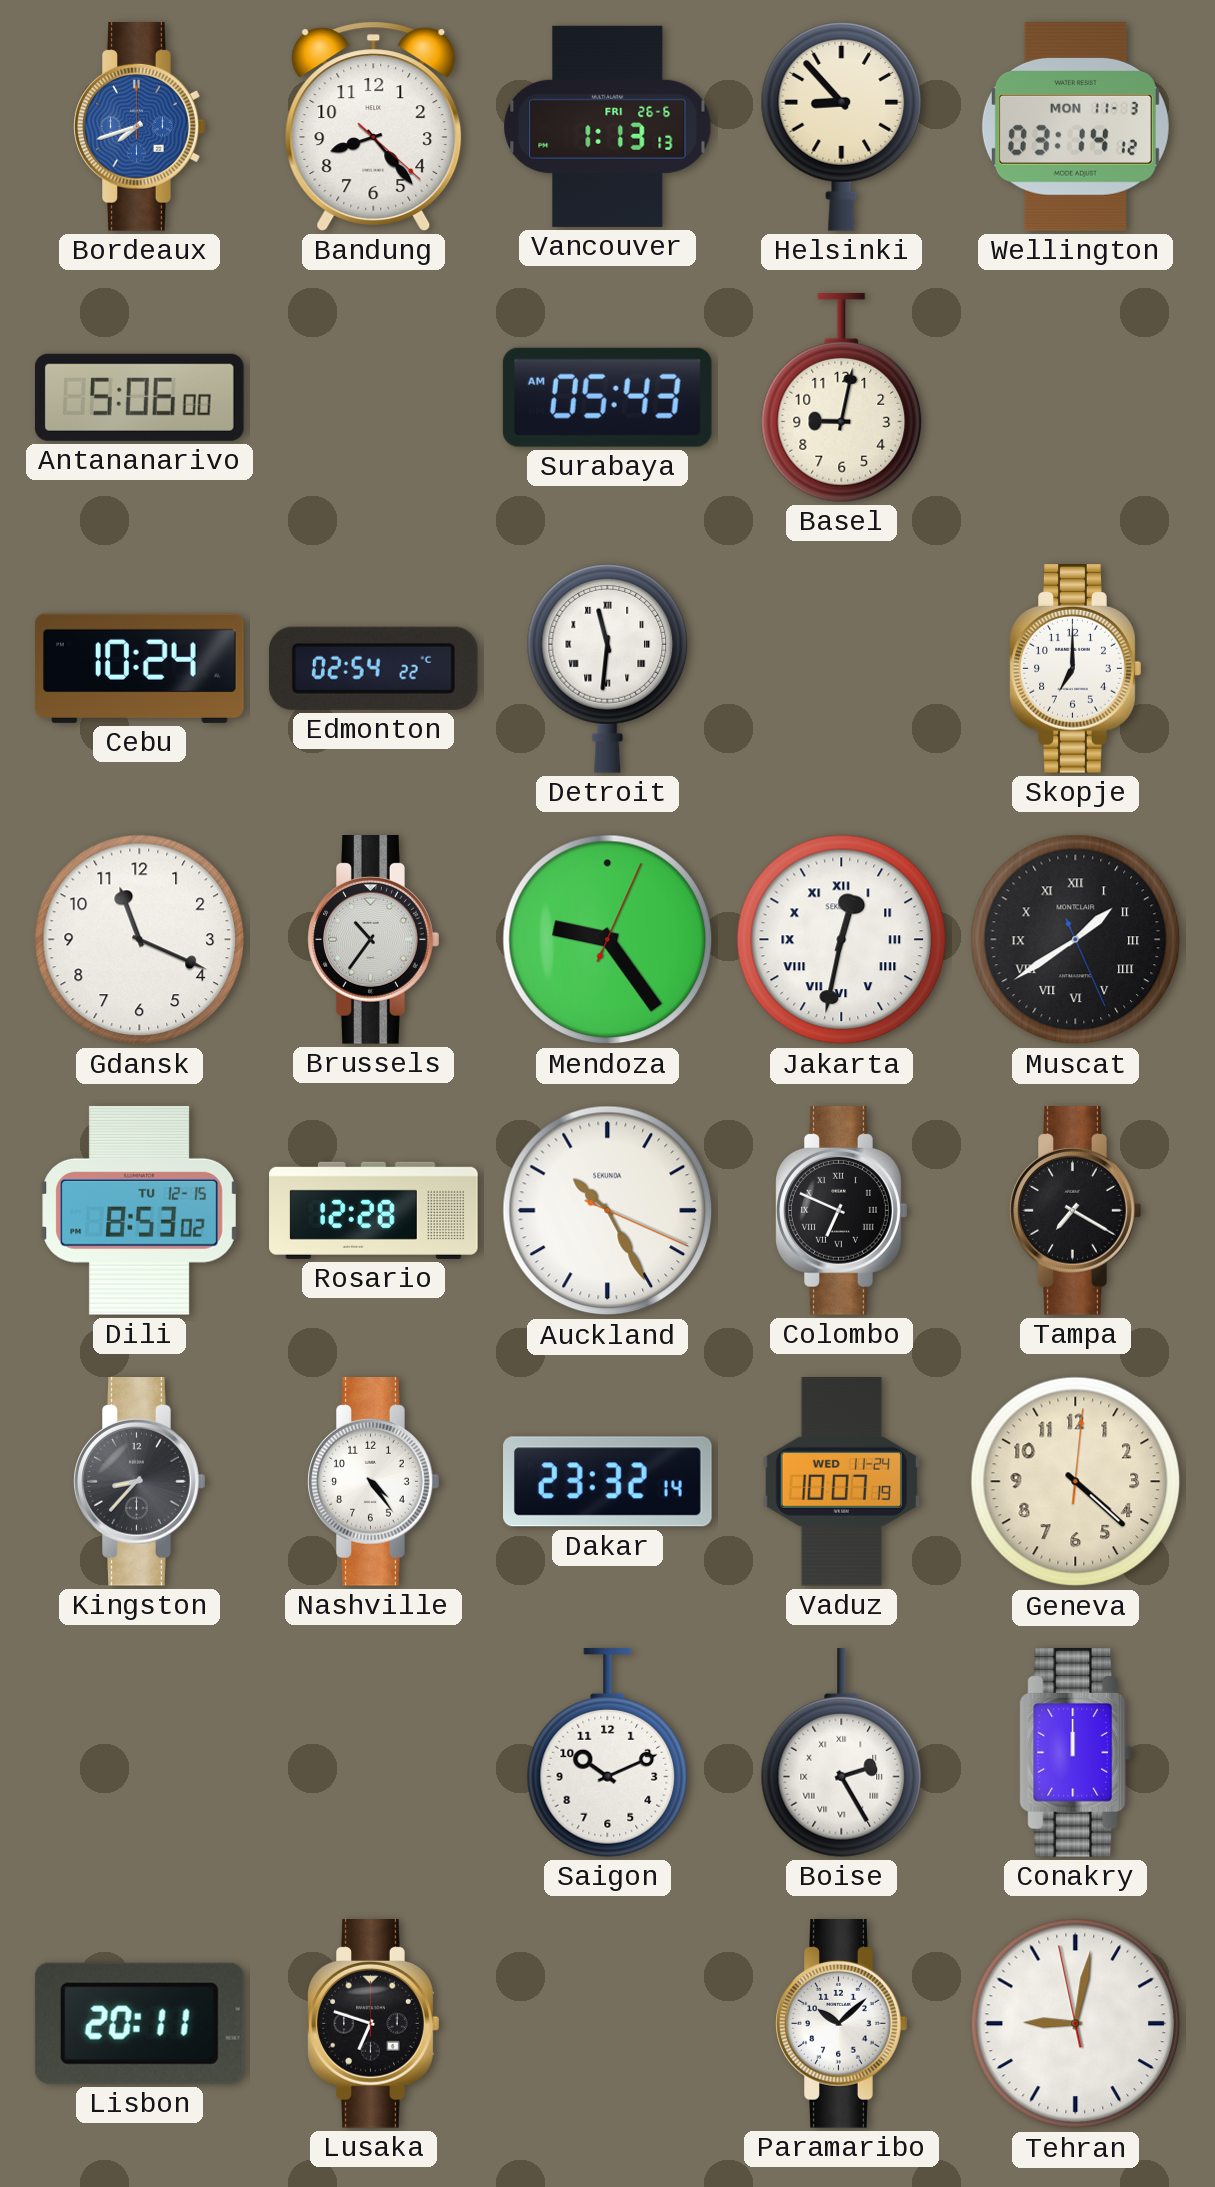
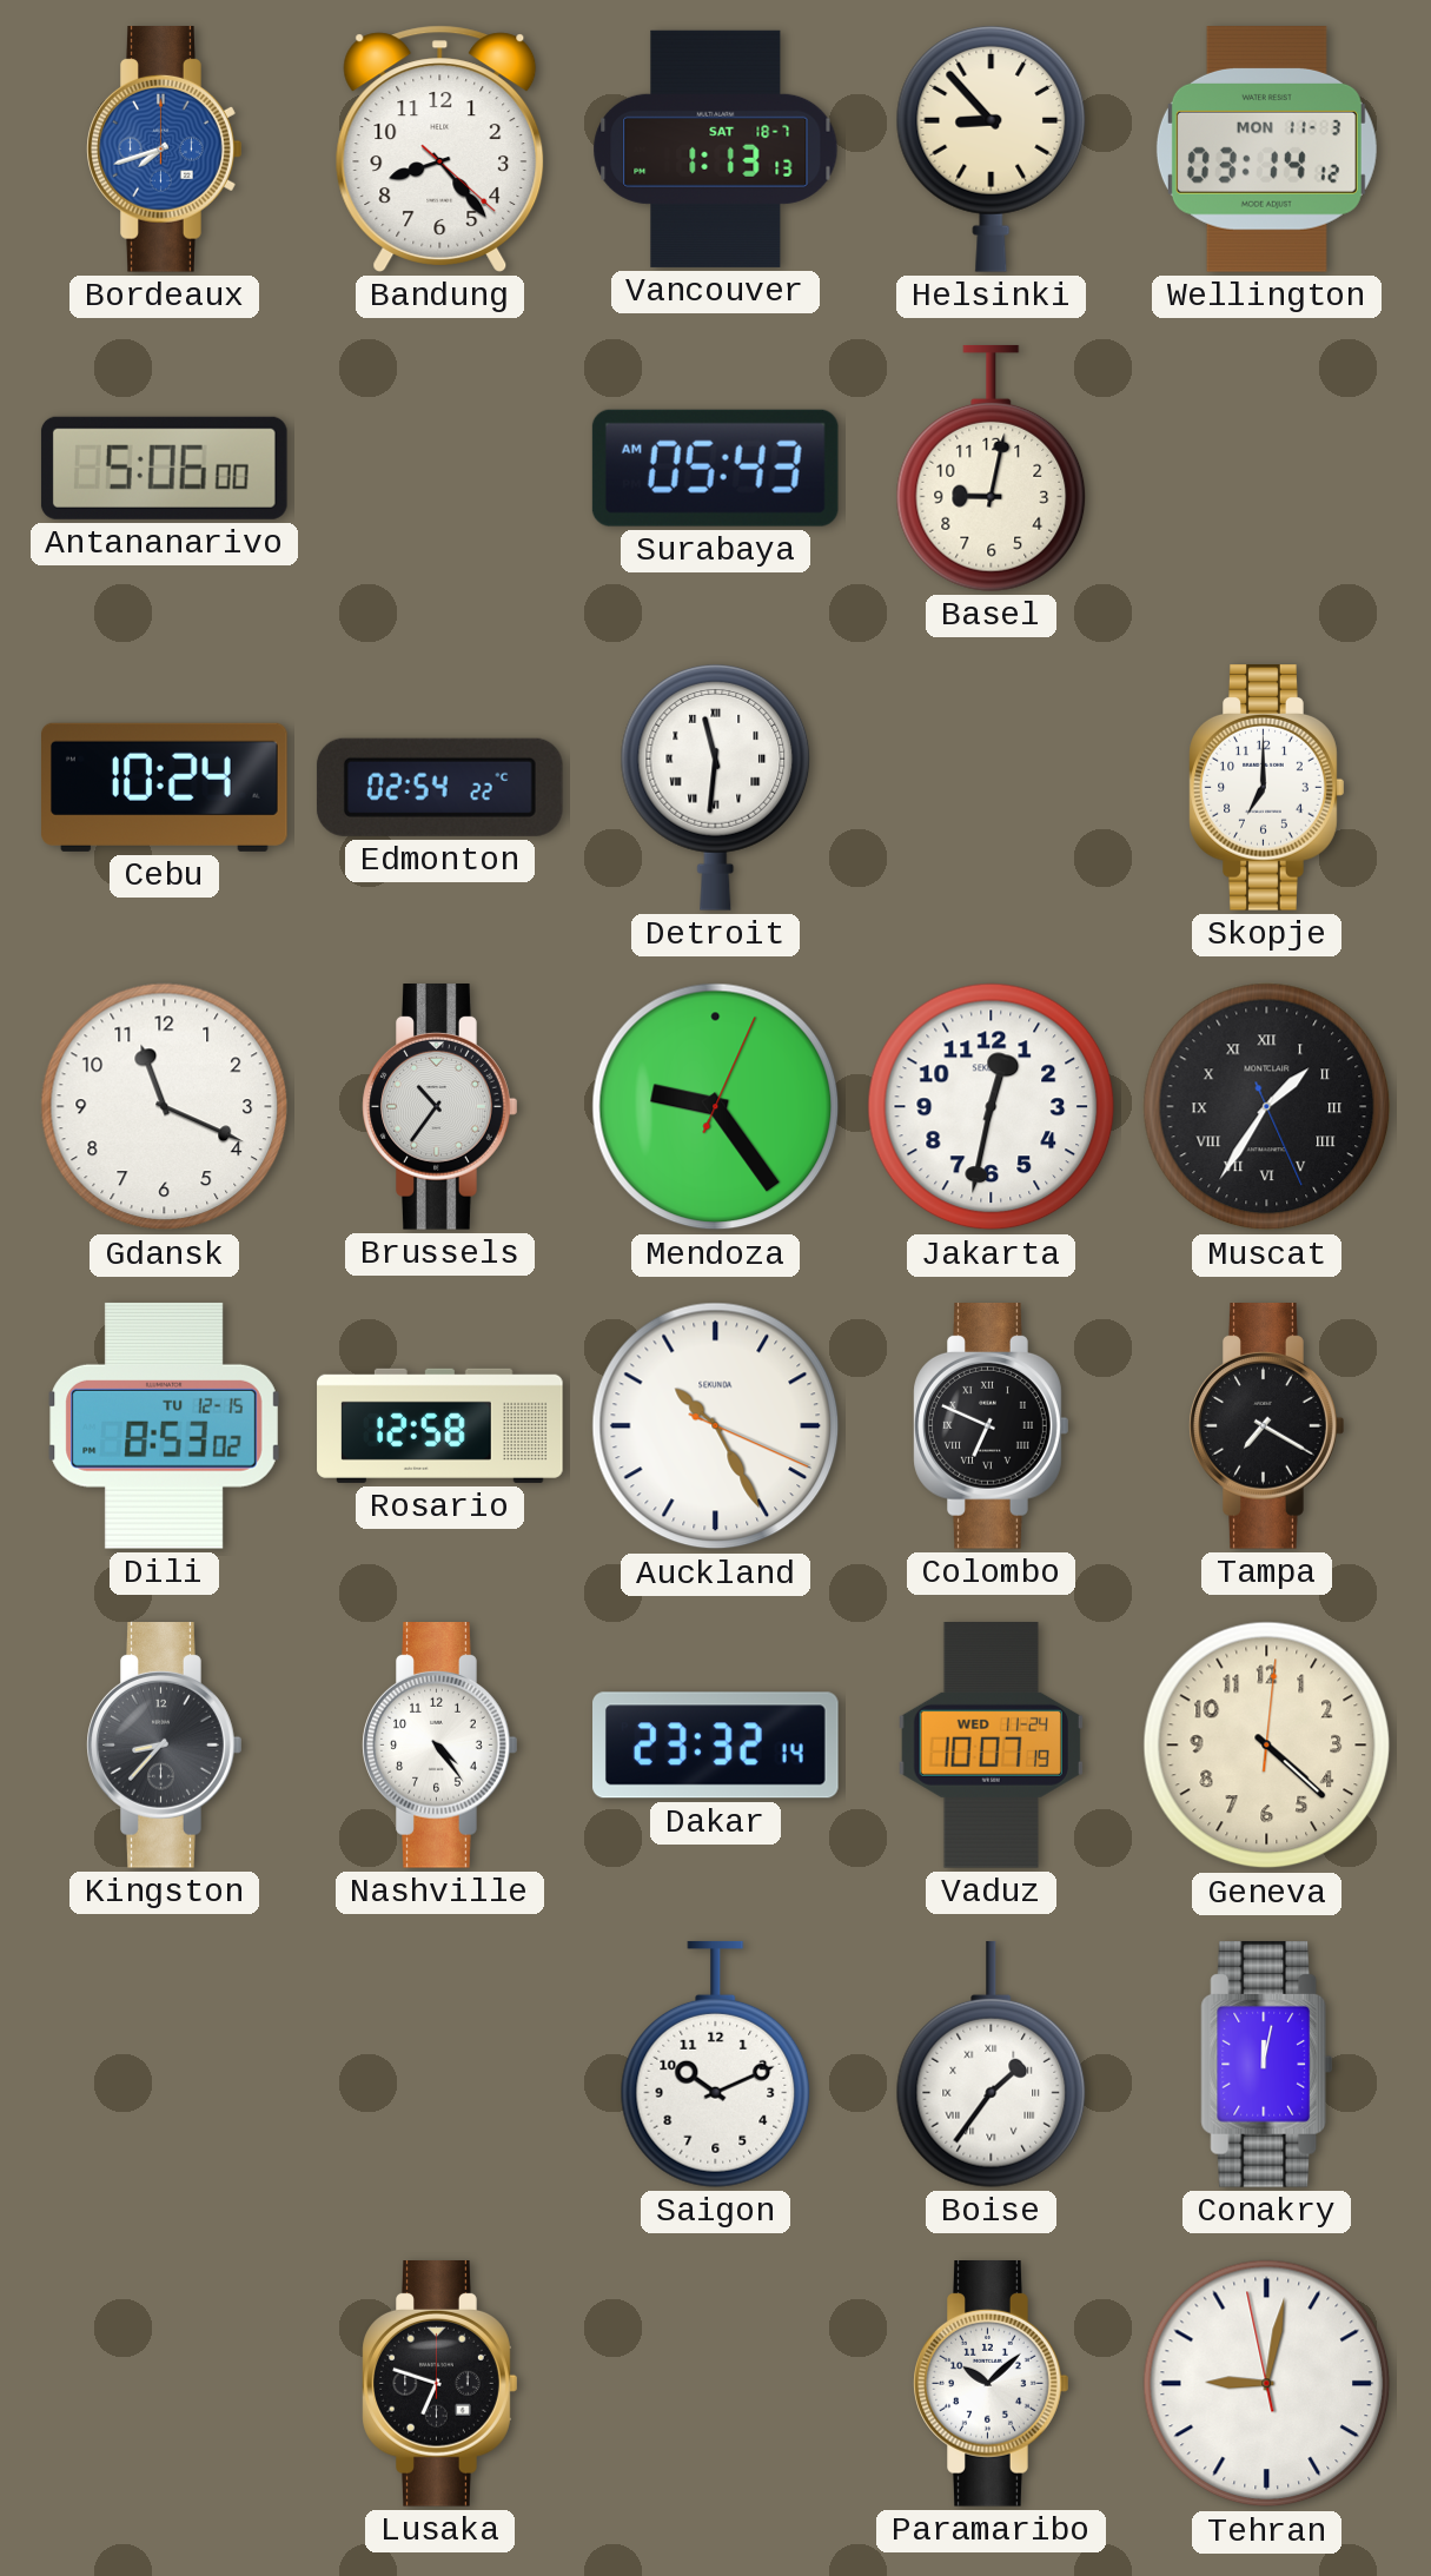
Vancouver date: FRI 26-6 -> SAT 18-7
Jakarta numerals: Roman -> Arabic
Muscat: 1:39 -> 1:35
Rosario: 12:28 -> 12:58
Boise: 2:25 -> 1:36
Conakry: 12:00 -> 12:02
Lisbon: 20:11 -> none
